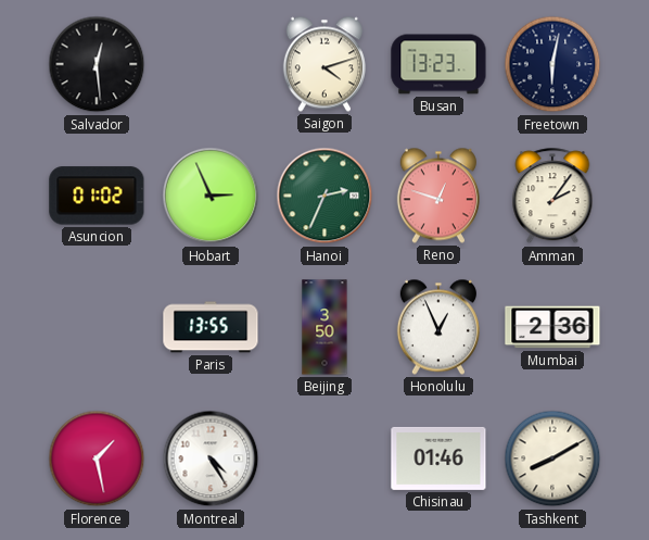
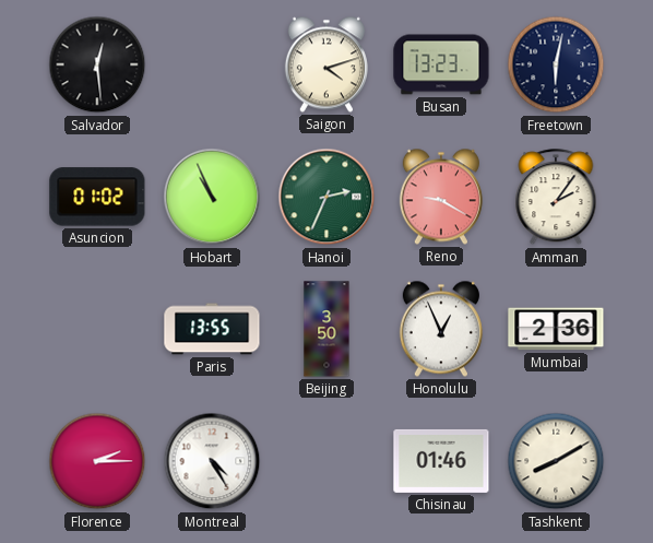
Hobart: 2:56 -> 10:56
Reno: 12:48 -> 9:20
Florence: 1:28 -> 2:15
